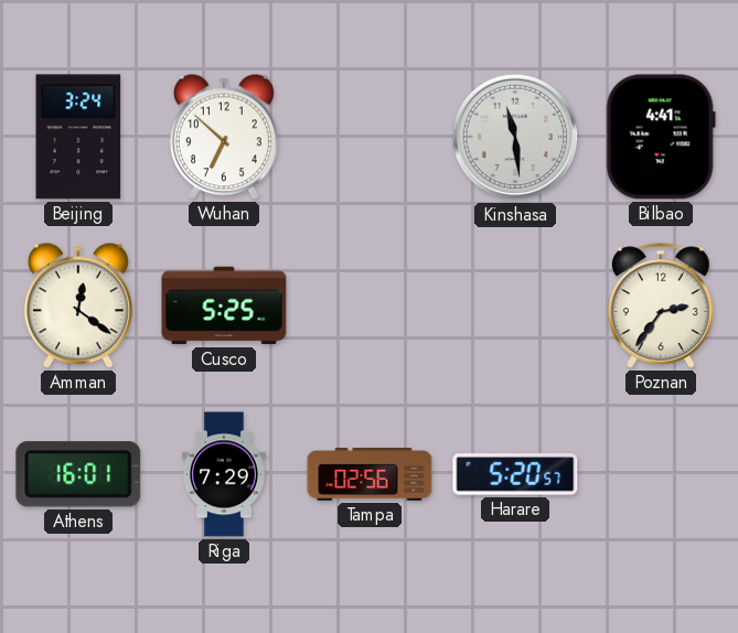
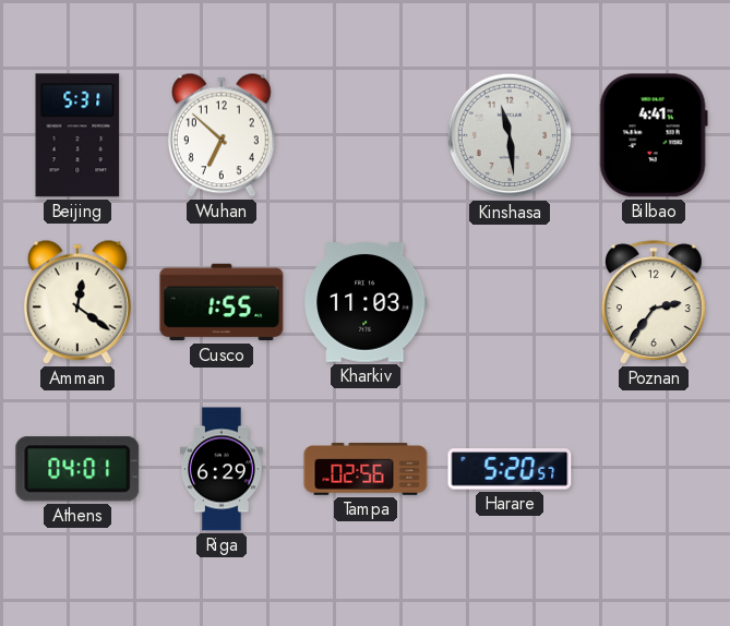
Beijing: 3:24 -> 5:31
Cusco: 5:25 -> 1:55
Kharkiv: none -> 11:03
Athens: 16:01 -> 04:01
Riga: 7:29 -> 6:29
